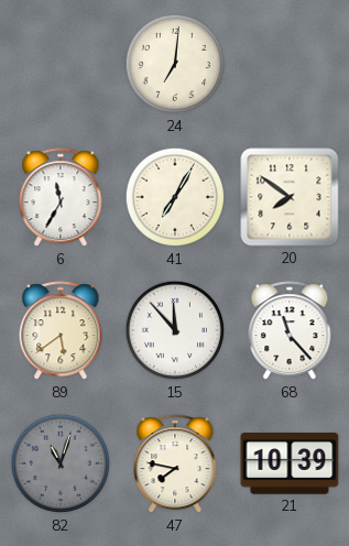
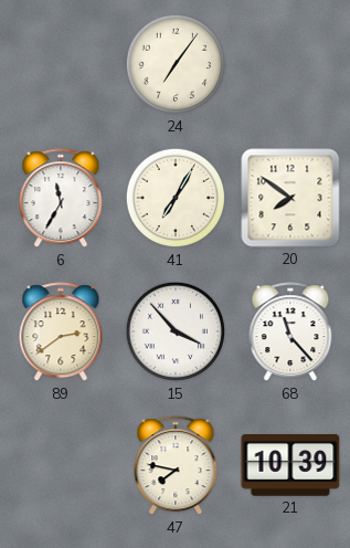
24: 7:01 -> 7:06
89: 5:39 -> 2:39
15: 11:53 -> 3:53
82: 11:03 -> none
